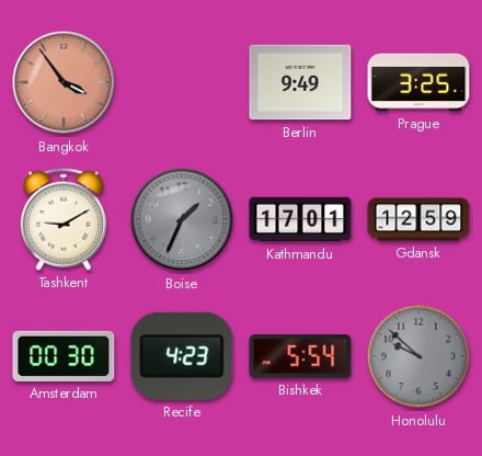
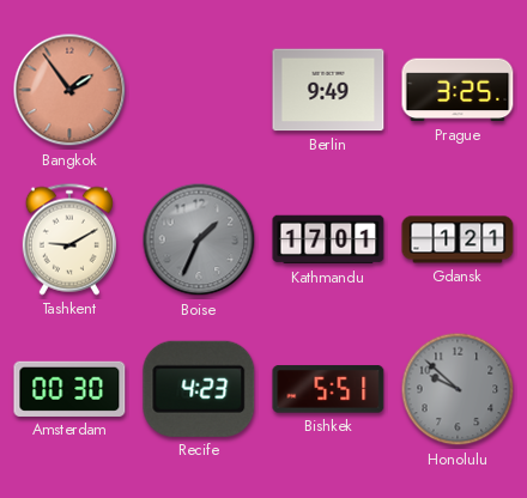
Bangkok: 3:54 -> 1:54
Gdansk: 12:59 -> 1:21
Bishkek: 5:54 -> 5:51
